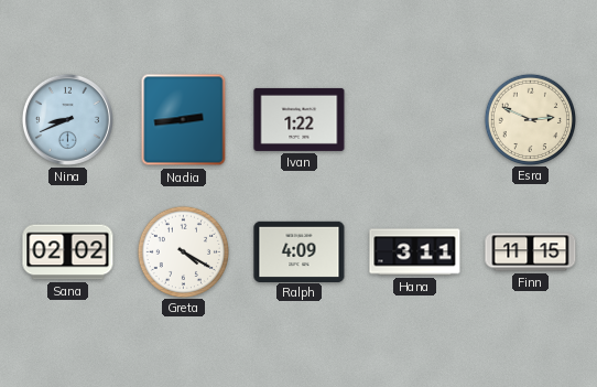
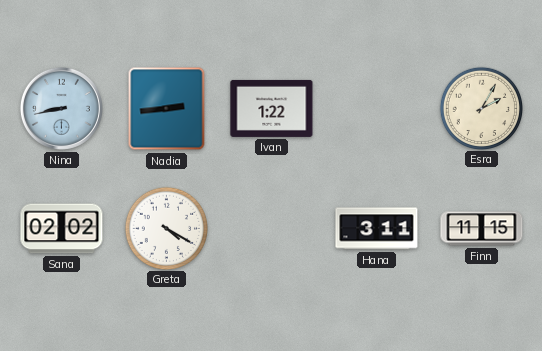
Nina: 8:41 -> 8:43
Esra: 2:49 -> 2:05
Ralph: 4:09 -> none
